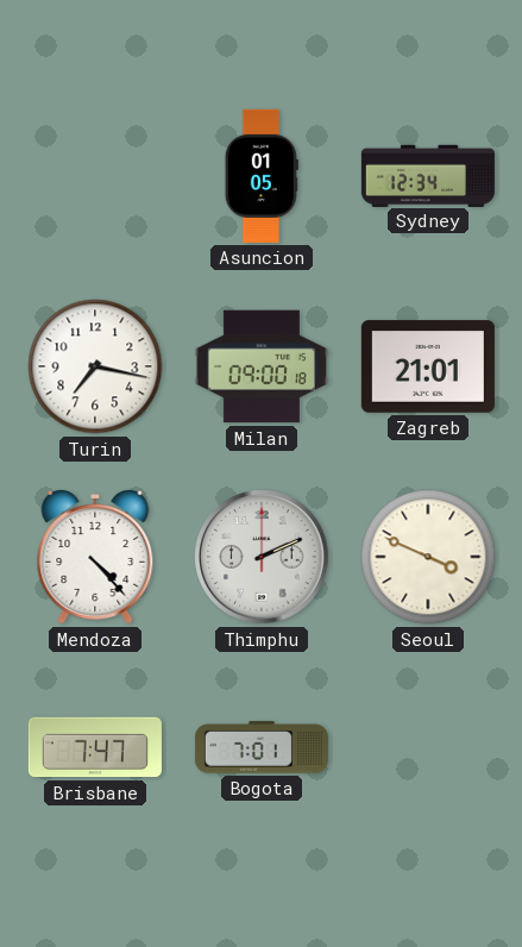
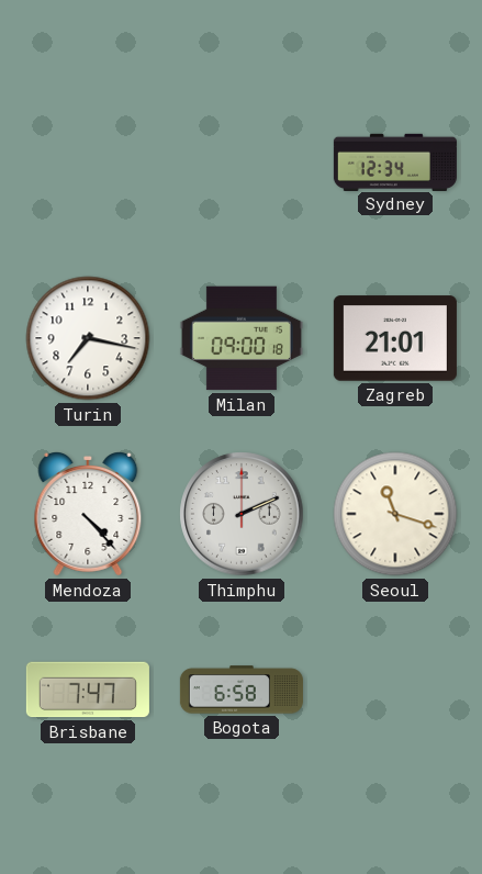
Asuncion: 01:05 -> none
Seoul: 3:49 -> 11:18
Bogota: 7:01 -> 6:58
